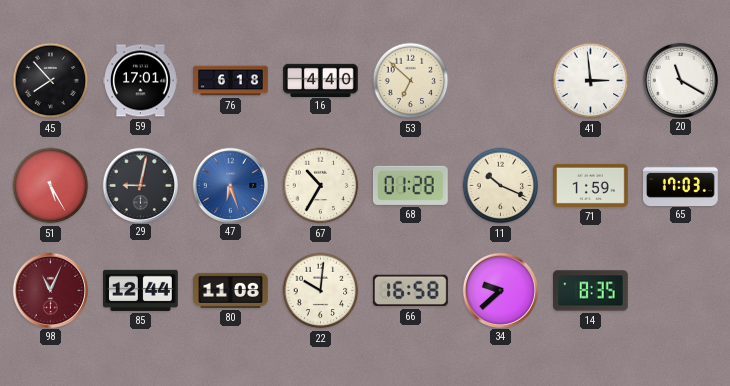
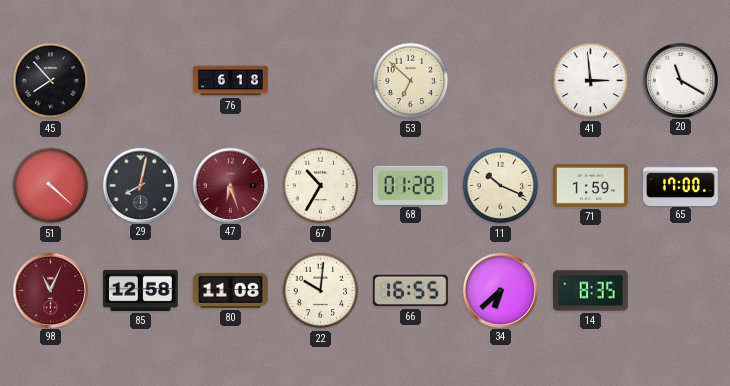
59: 17:01 -> none
16: 4:40 -> none
51: 5:25 -> 4:22
29: 9:02 -> 8:02
47 dial: blue -> burgundy
65: 17:03 -> 17:00
85: 12:44 -> 12:58
66: 16:58 -> 16:55
34: 9:38 -> 6:38
